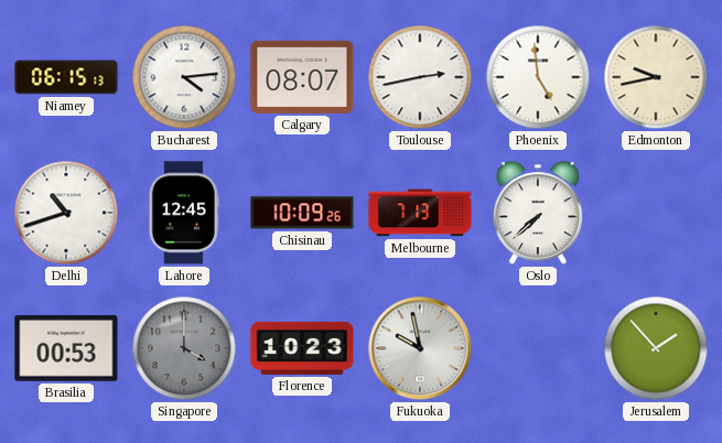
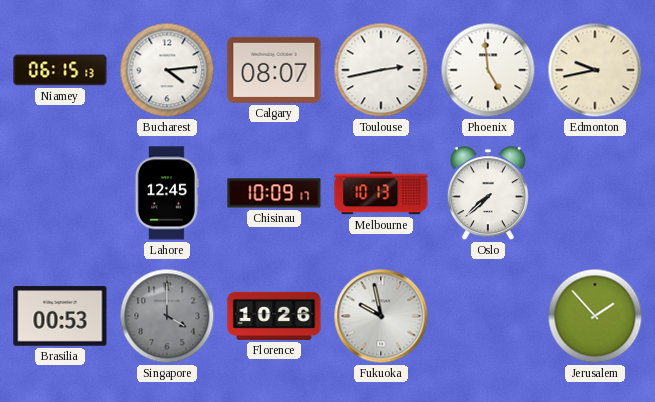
Delhi: 10:42 -> none
Chisinau: 10:09:26 -> 10:09:17
Melbourne: 7:13 -> 10:13
Florence: 10:23 -> 10:26
